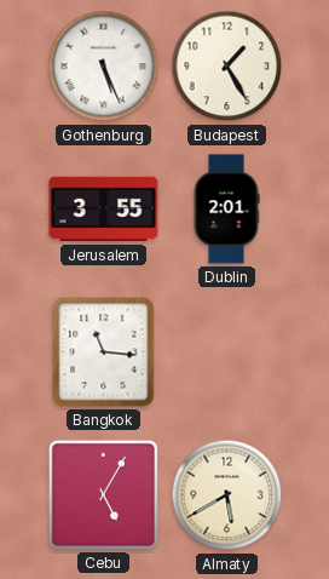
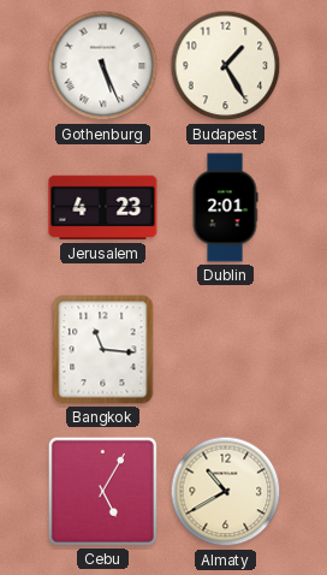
Jerusalem: 3:55 -> 4:23
Almaty: 5:40 -> 10:40
